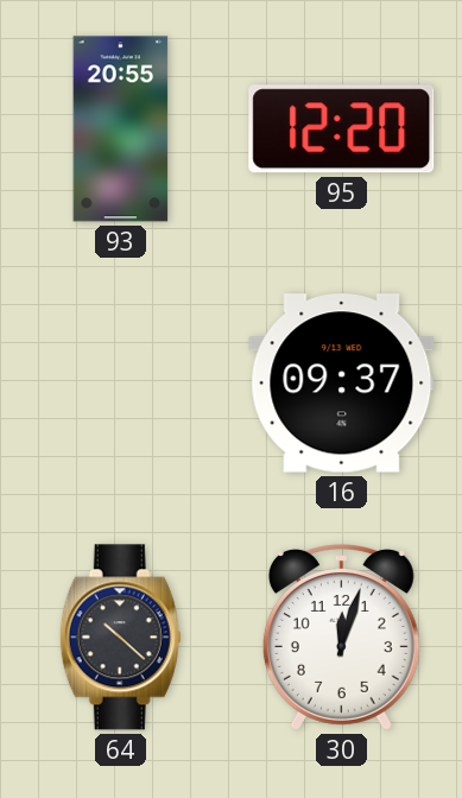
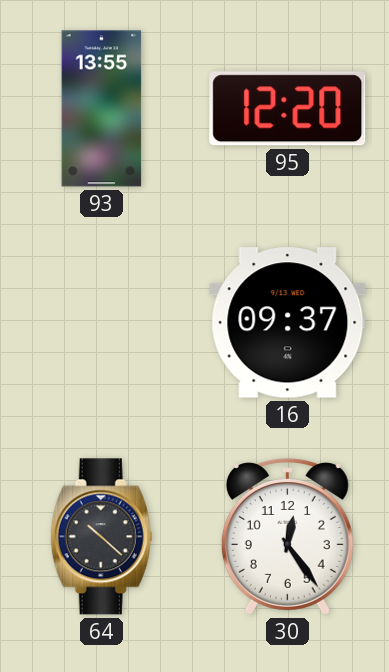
93: 20:55 -> 13:55
30: 12:03 -> 12:24
